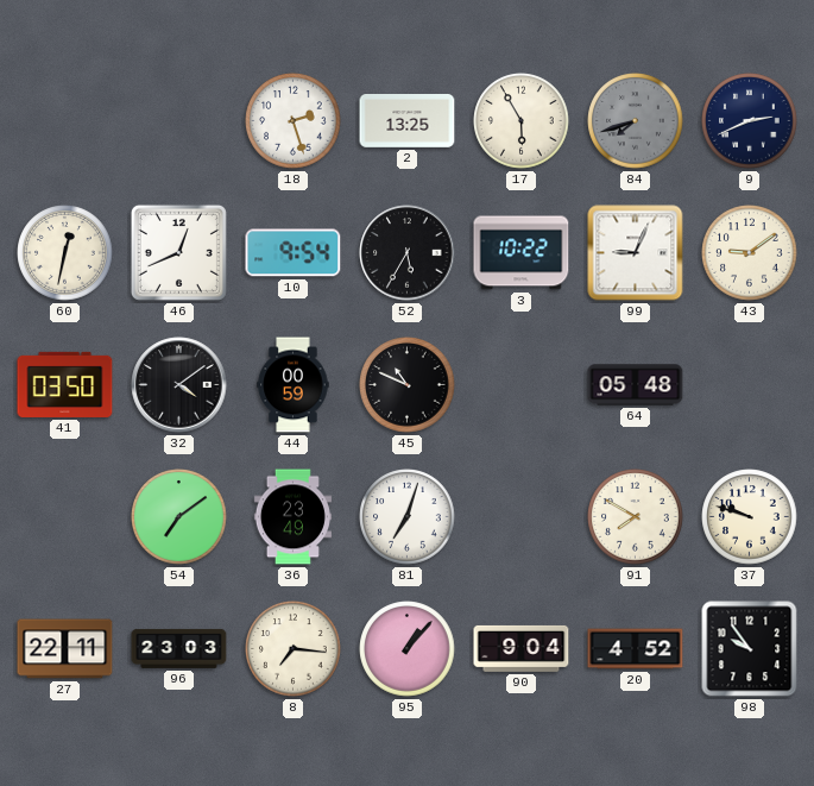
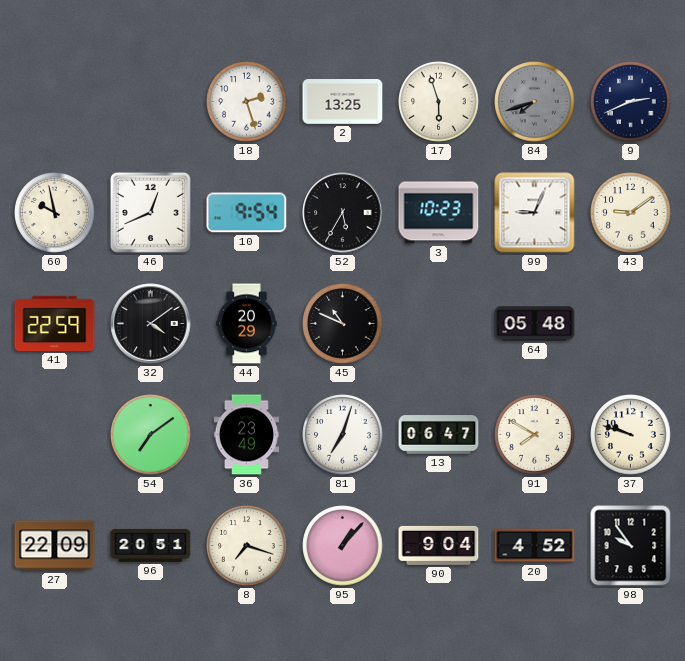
17: 5:55 -> 5:57
60: 12:32 -> 9:58
3: 10:22 -> 10:23
41: 03:50 -> 22:59
44: 00:59 -> 20:29
13: none -> 06:47
27: 22:11 -> 22:09
96: 23:03 -> 20:51
8: 7:16 -> 7:18
